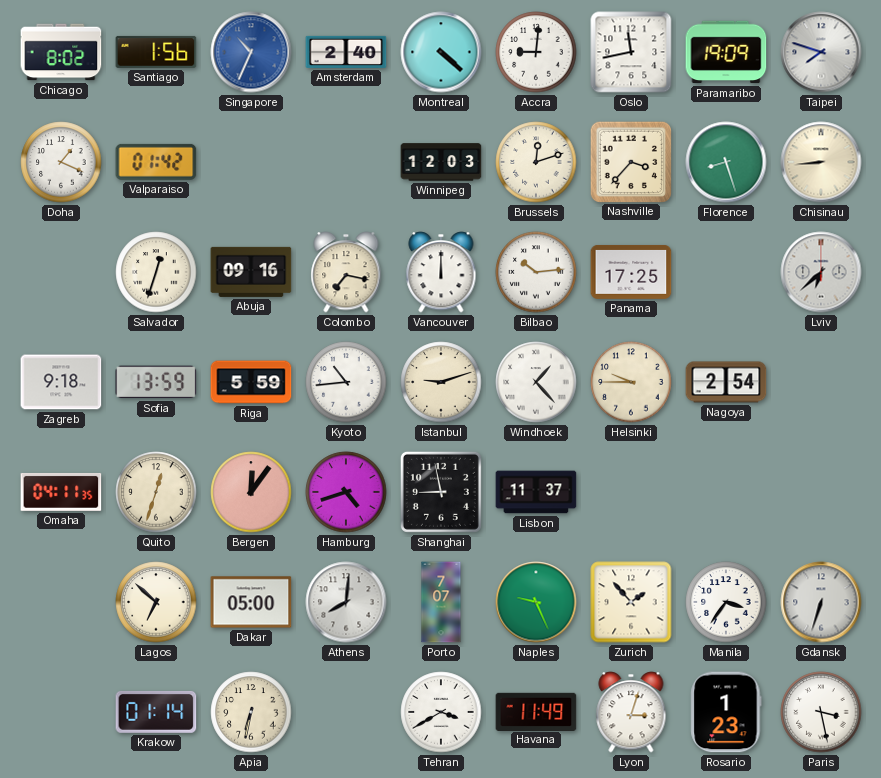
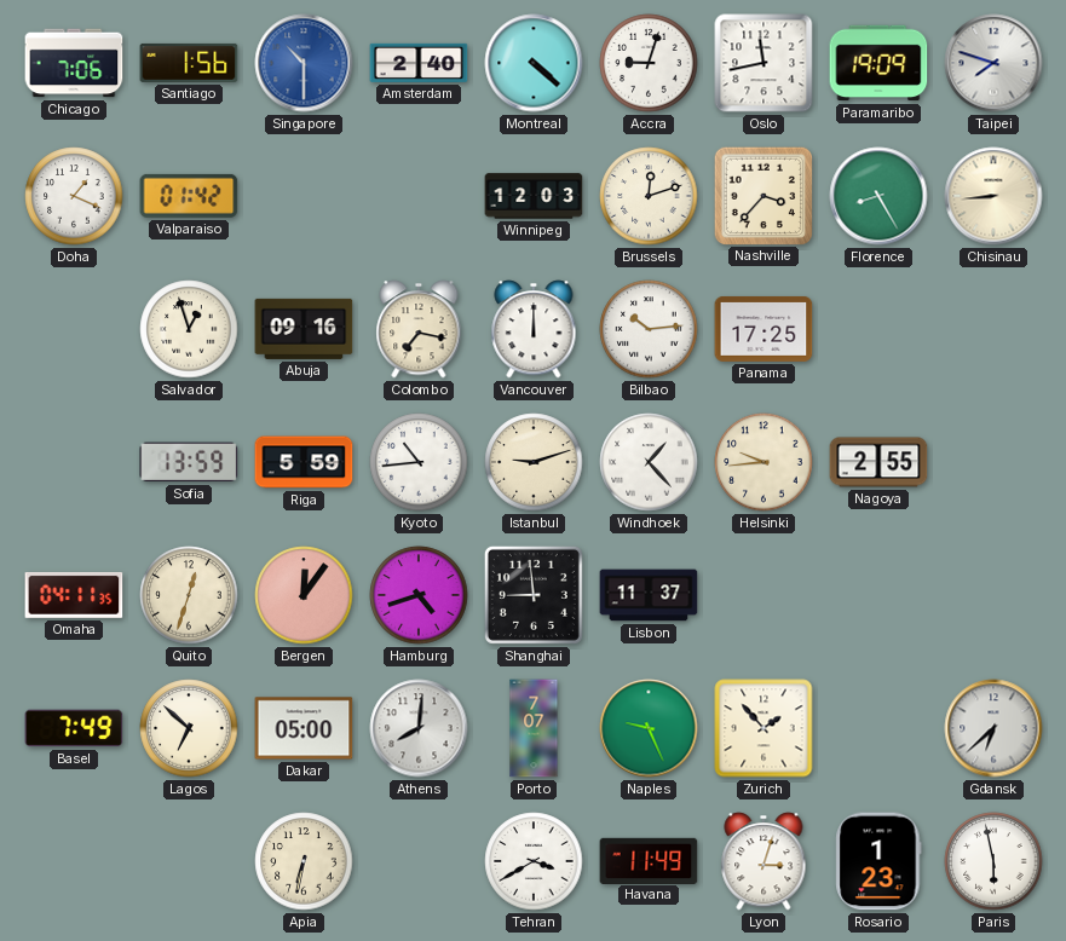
Chicago: 8:02 -> 7:06
Singapore: 10:34 -> 10:30
Accra: 9:01 -> 9:03
Florence: 8:27 -> 8:25
Salvador: 12:33 -> 12:57
Lviv: 6:38 -> none
Zagreb: 9:18 -> none
Helsinki: 9:45 -> 9:44
Nagoya: 2:54 -> 2:55
Shanghai: 8:58 -> 8:59
Basel: none -> 7:49
Manila: 3:36 -> none
Gdansk: 6:33 -> 6:38
Krakow: 01:14 -> none
Paris: 3:28 -> 5:58
